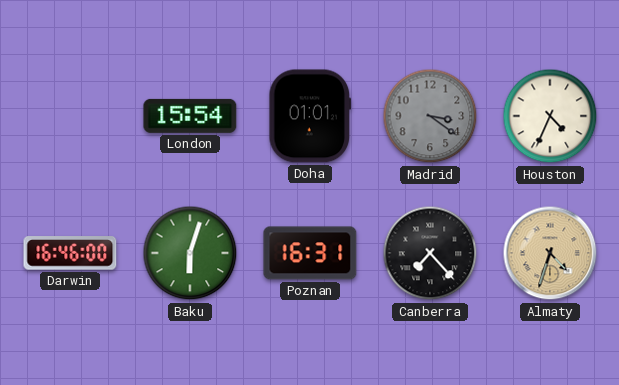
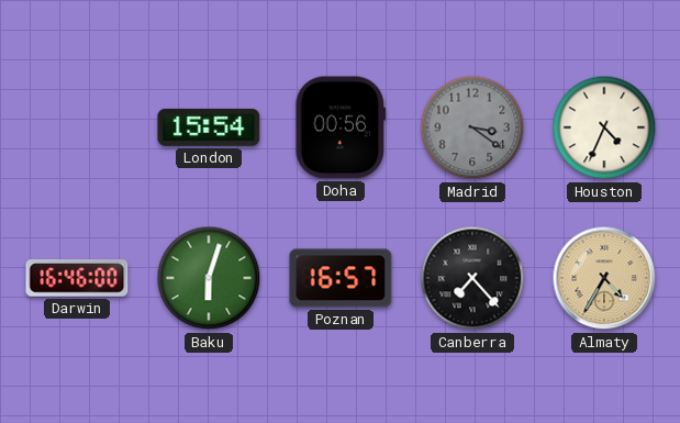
Doha: 01:01 -> 00:56
Poznan: 16:31 -> 16:57
Almaty: 4:33 -> 4:35
